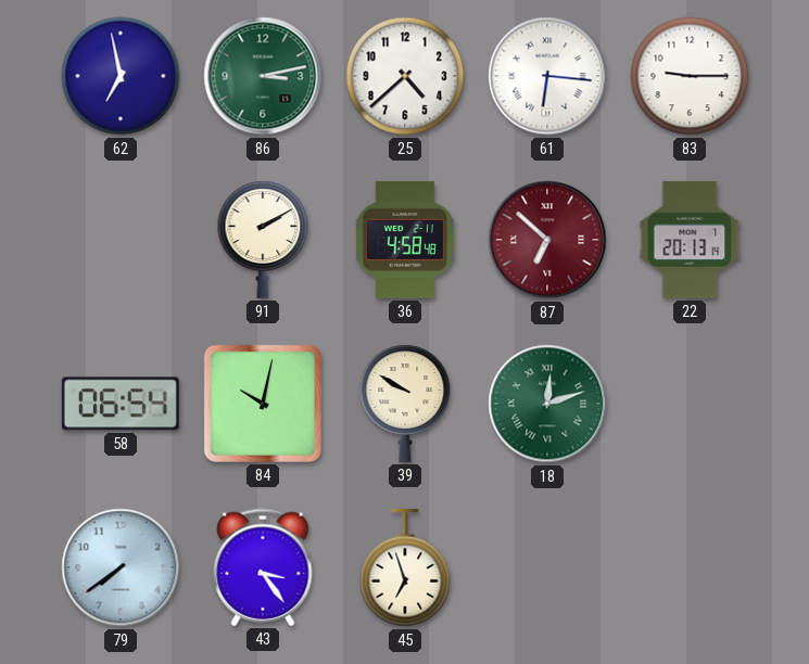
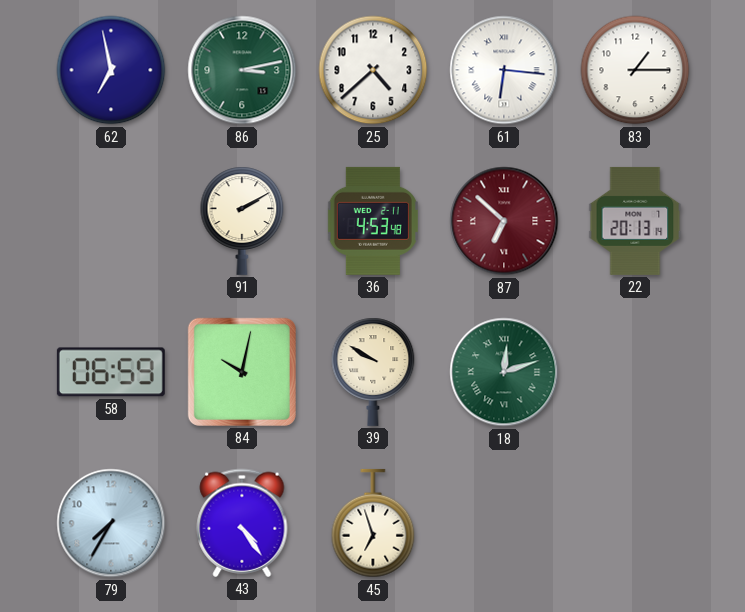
83: 9:15 -> 1:15
36: 4:58 -> 4:53
58: 06:54 -> 06:59
79: 7:39 -> 7:35
43: 3:24 -> 4:24
